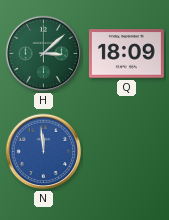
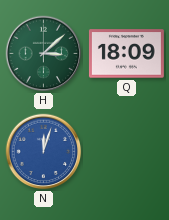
N: 11:59 -> 12:03
